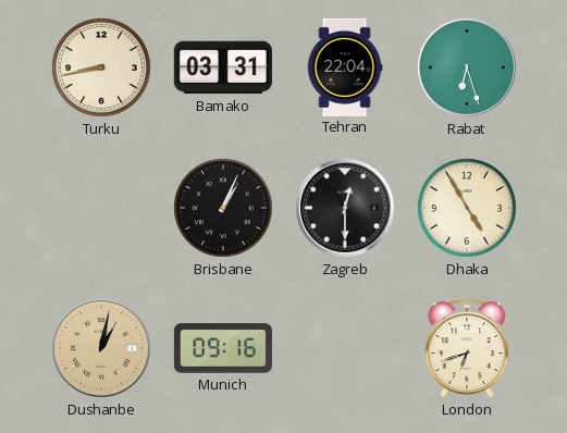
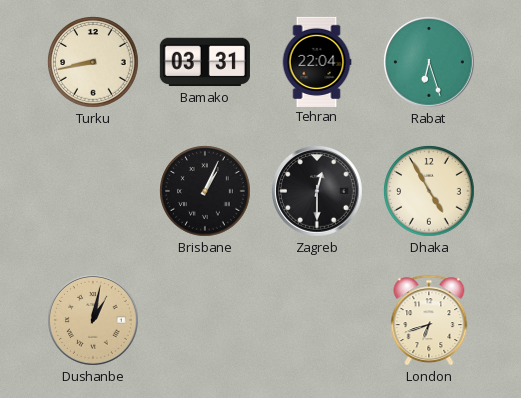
Munich: 09:16 -> none
